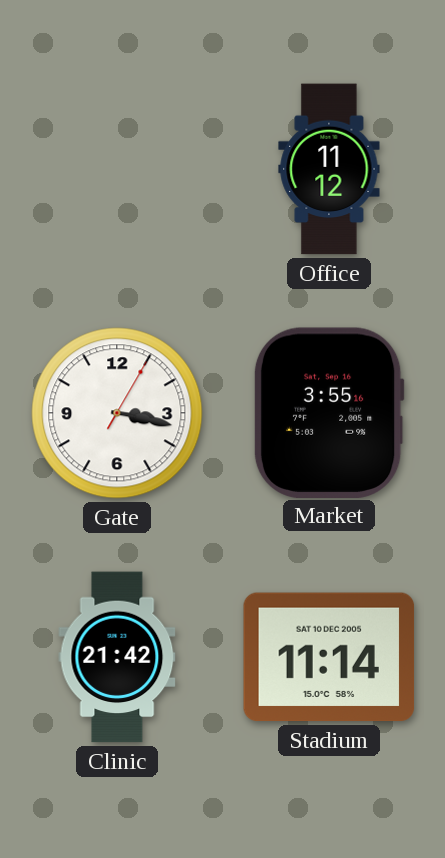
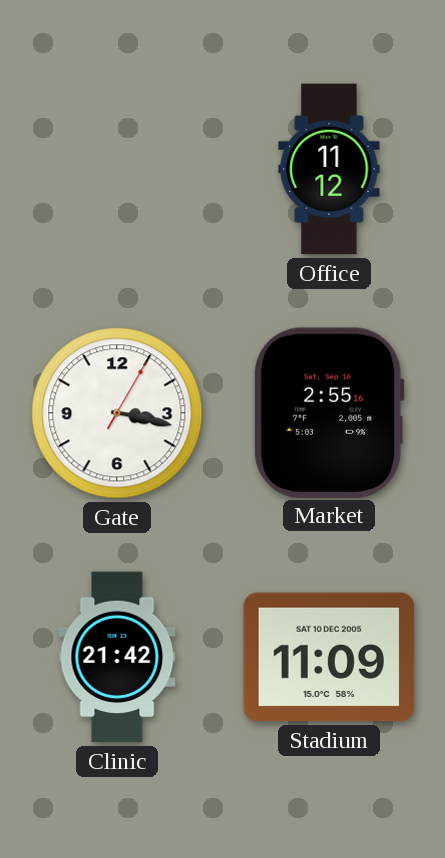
Market: 3:55 -> 2:55
Stadium: 11:14 -> 11:09
